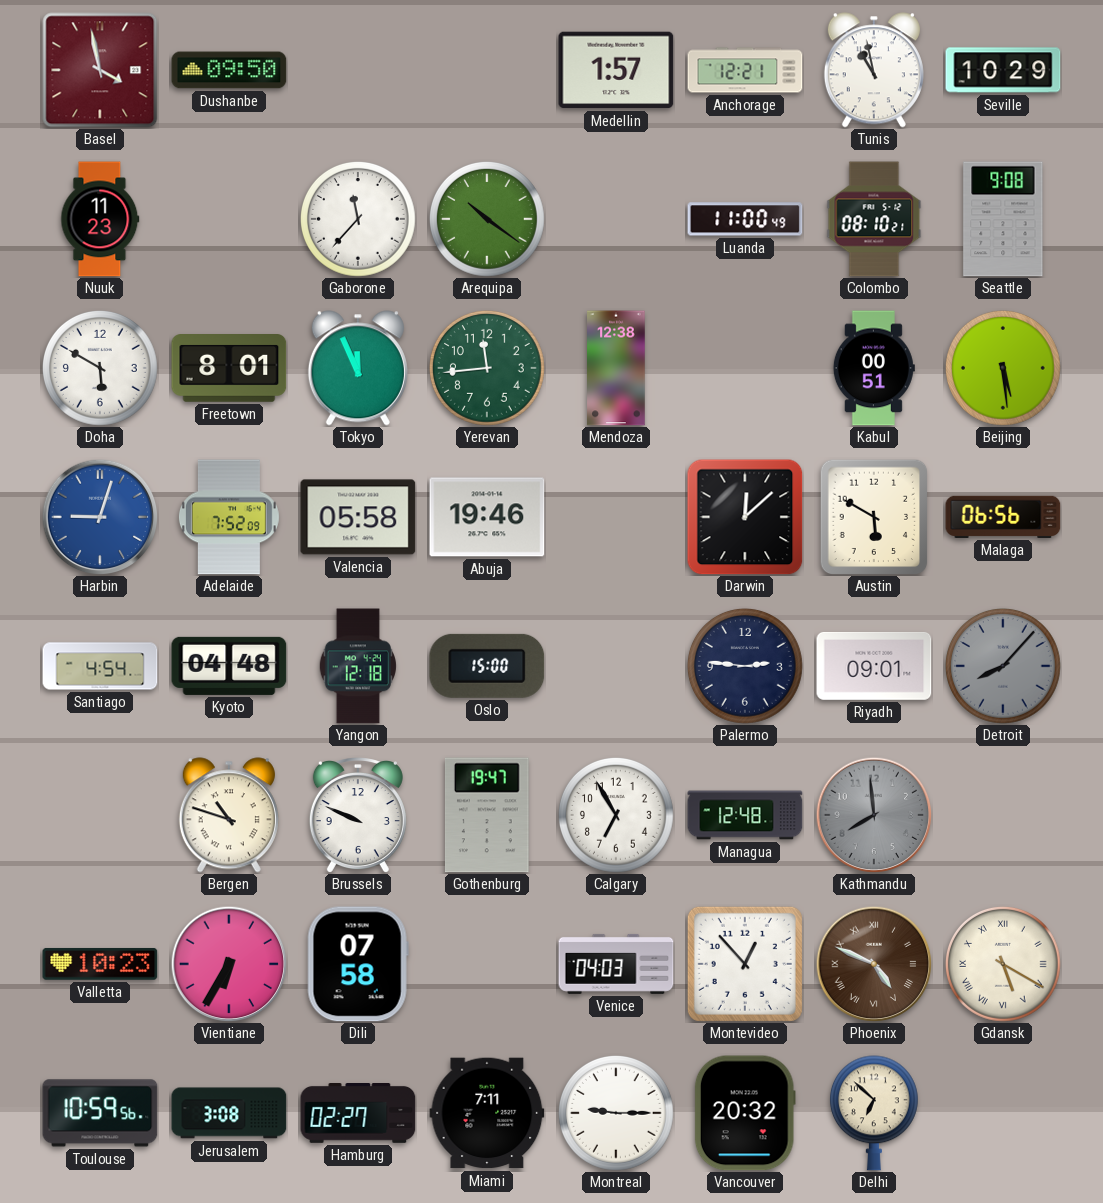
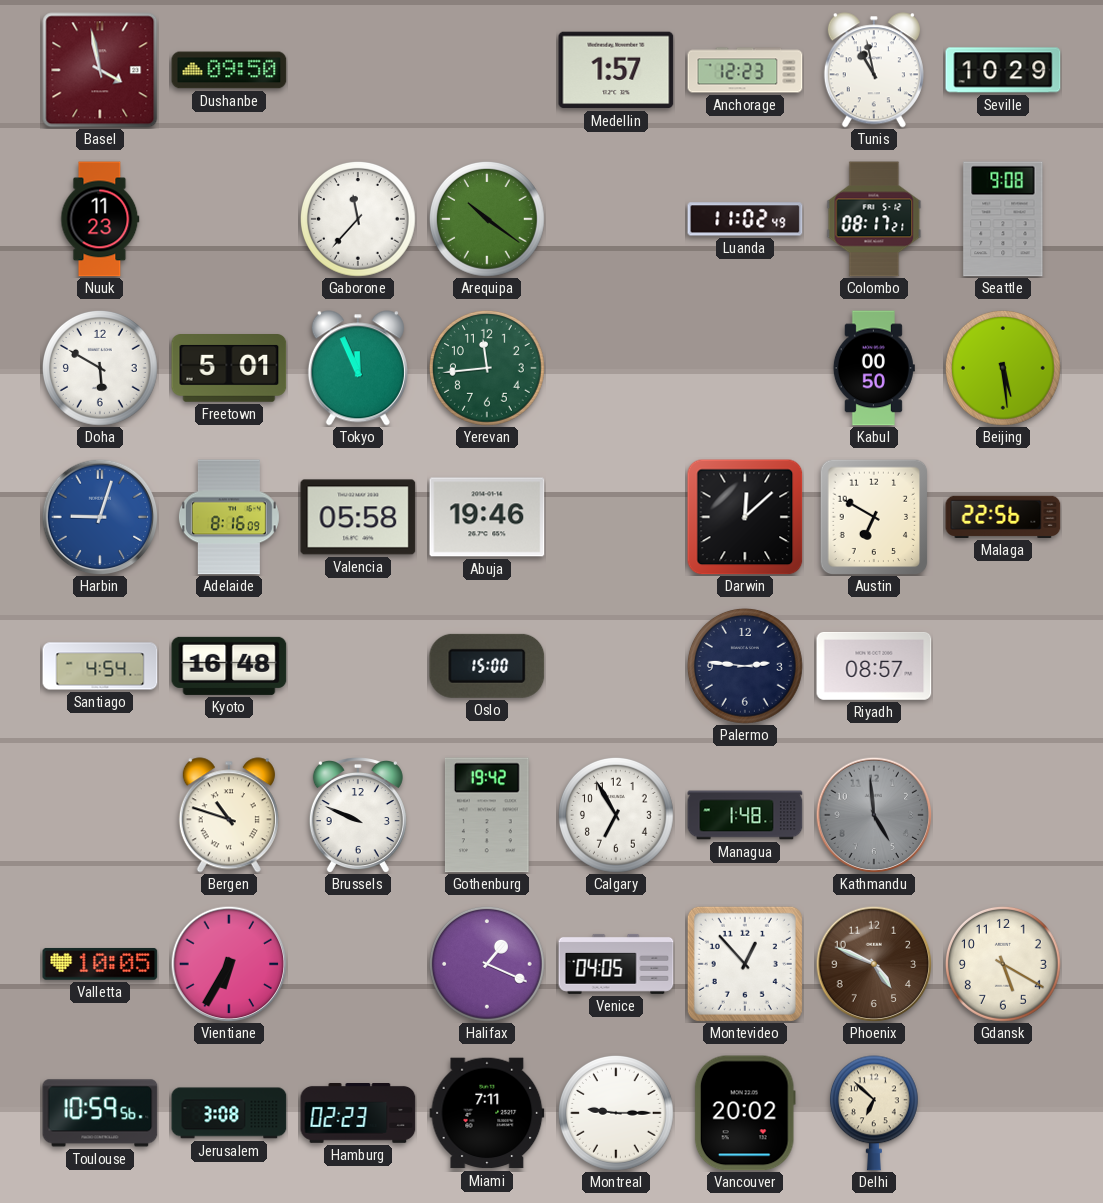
Anchorage: 12:21 -> 12:23
Luanda: 11:00 -> 11:02
Colombo: 08:10 -> 08:17
Freetown: 8:01 -> 5:01
Mendoza: 12:38 -> none
Kabul: 00:51 -> 00:50
Adelaide: 7:52 -> 8:16
Austin: 5:50 -> 6:50
Malaga: 06:56 -> 22:56
Kyoto: 04:48 -> 16:48
Yangon: 12:18 -> none
Riyadh: 09:01 -> 08:57
Detroit: 8:07 -> none
Gothenburg: 19:47 -> 19:42
Managua: 12:48 -> 1:48
Kathmandu: 7:59 -> 4:59
Valletta: 10:23 -> 10:05
Dili: 07:58 -> none
Halifax: none -> 1:19
Venice: 04:03 -> 04:05
Phoenix numerals: Roman -> Arabic
Gdansk numerals: Roman -> Arabic
Hamburg: 02:27 -> 02:23
Vancouver: 20:32 -> 20:02
